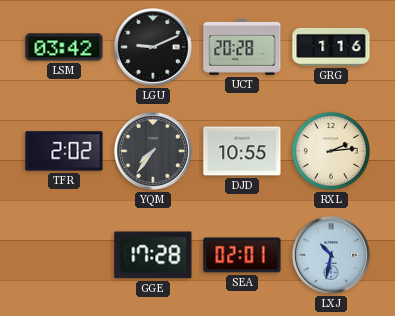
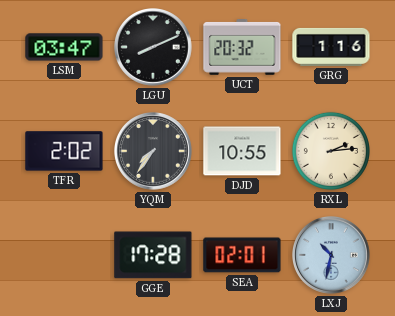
LSM: 03:42 -> 03:47
LGU: 9:11 -> 8:11
UCT: 20:28 -> 20:32
